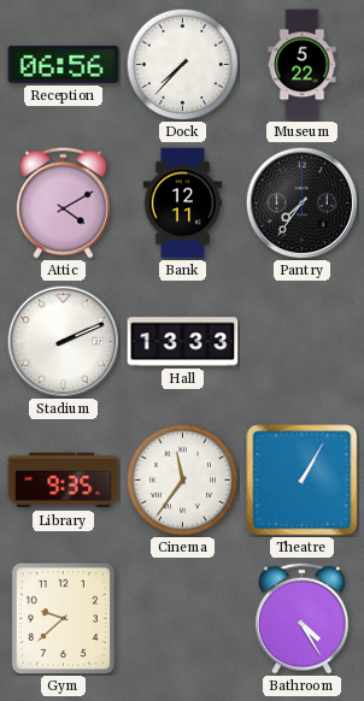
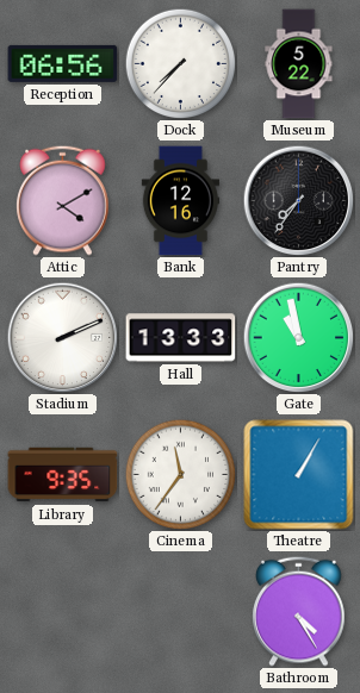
Bank: 12:11 -> 12:16
Gate: none -> 10:58
Gym: 9:38 -> none
